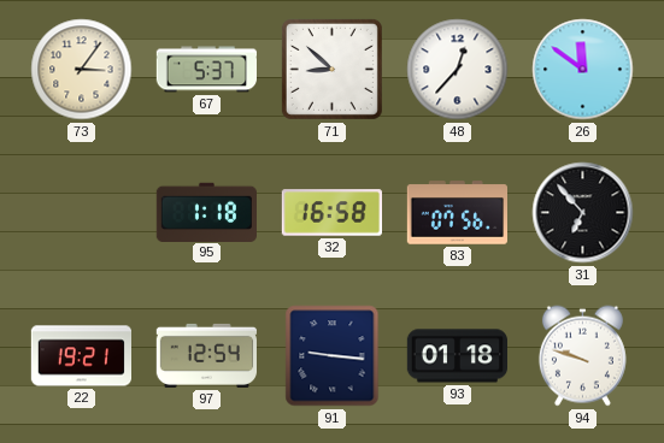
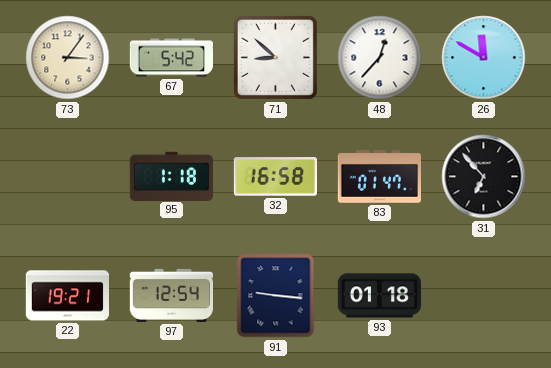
67: 5:37 -> 5:42
26: 11:51 -> 11:50
83: 07:56 -> 01:47
94: 9:48 -> none
